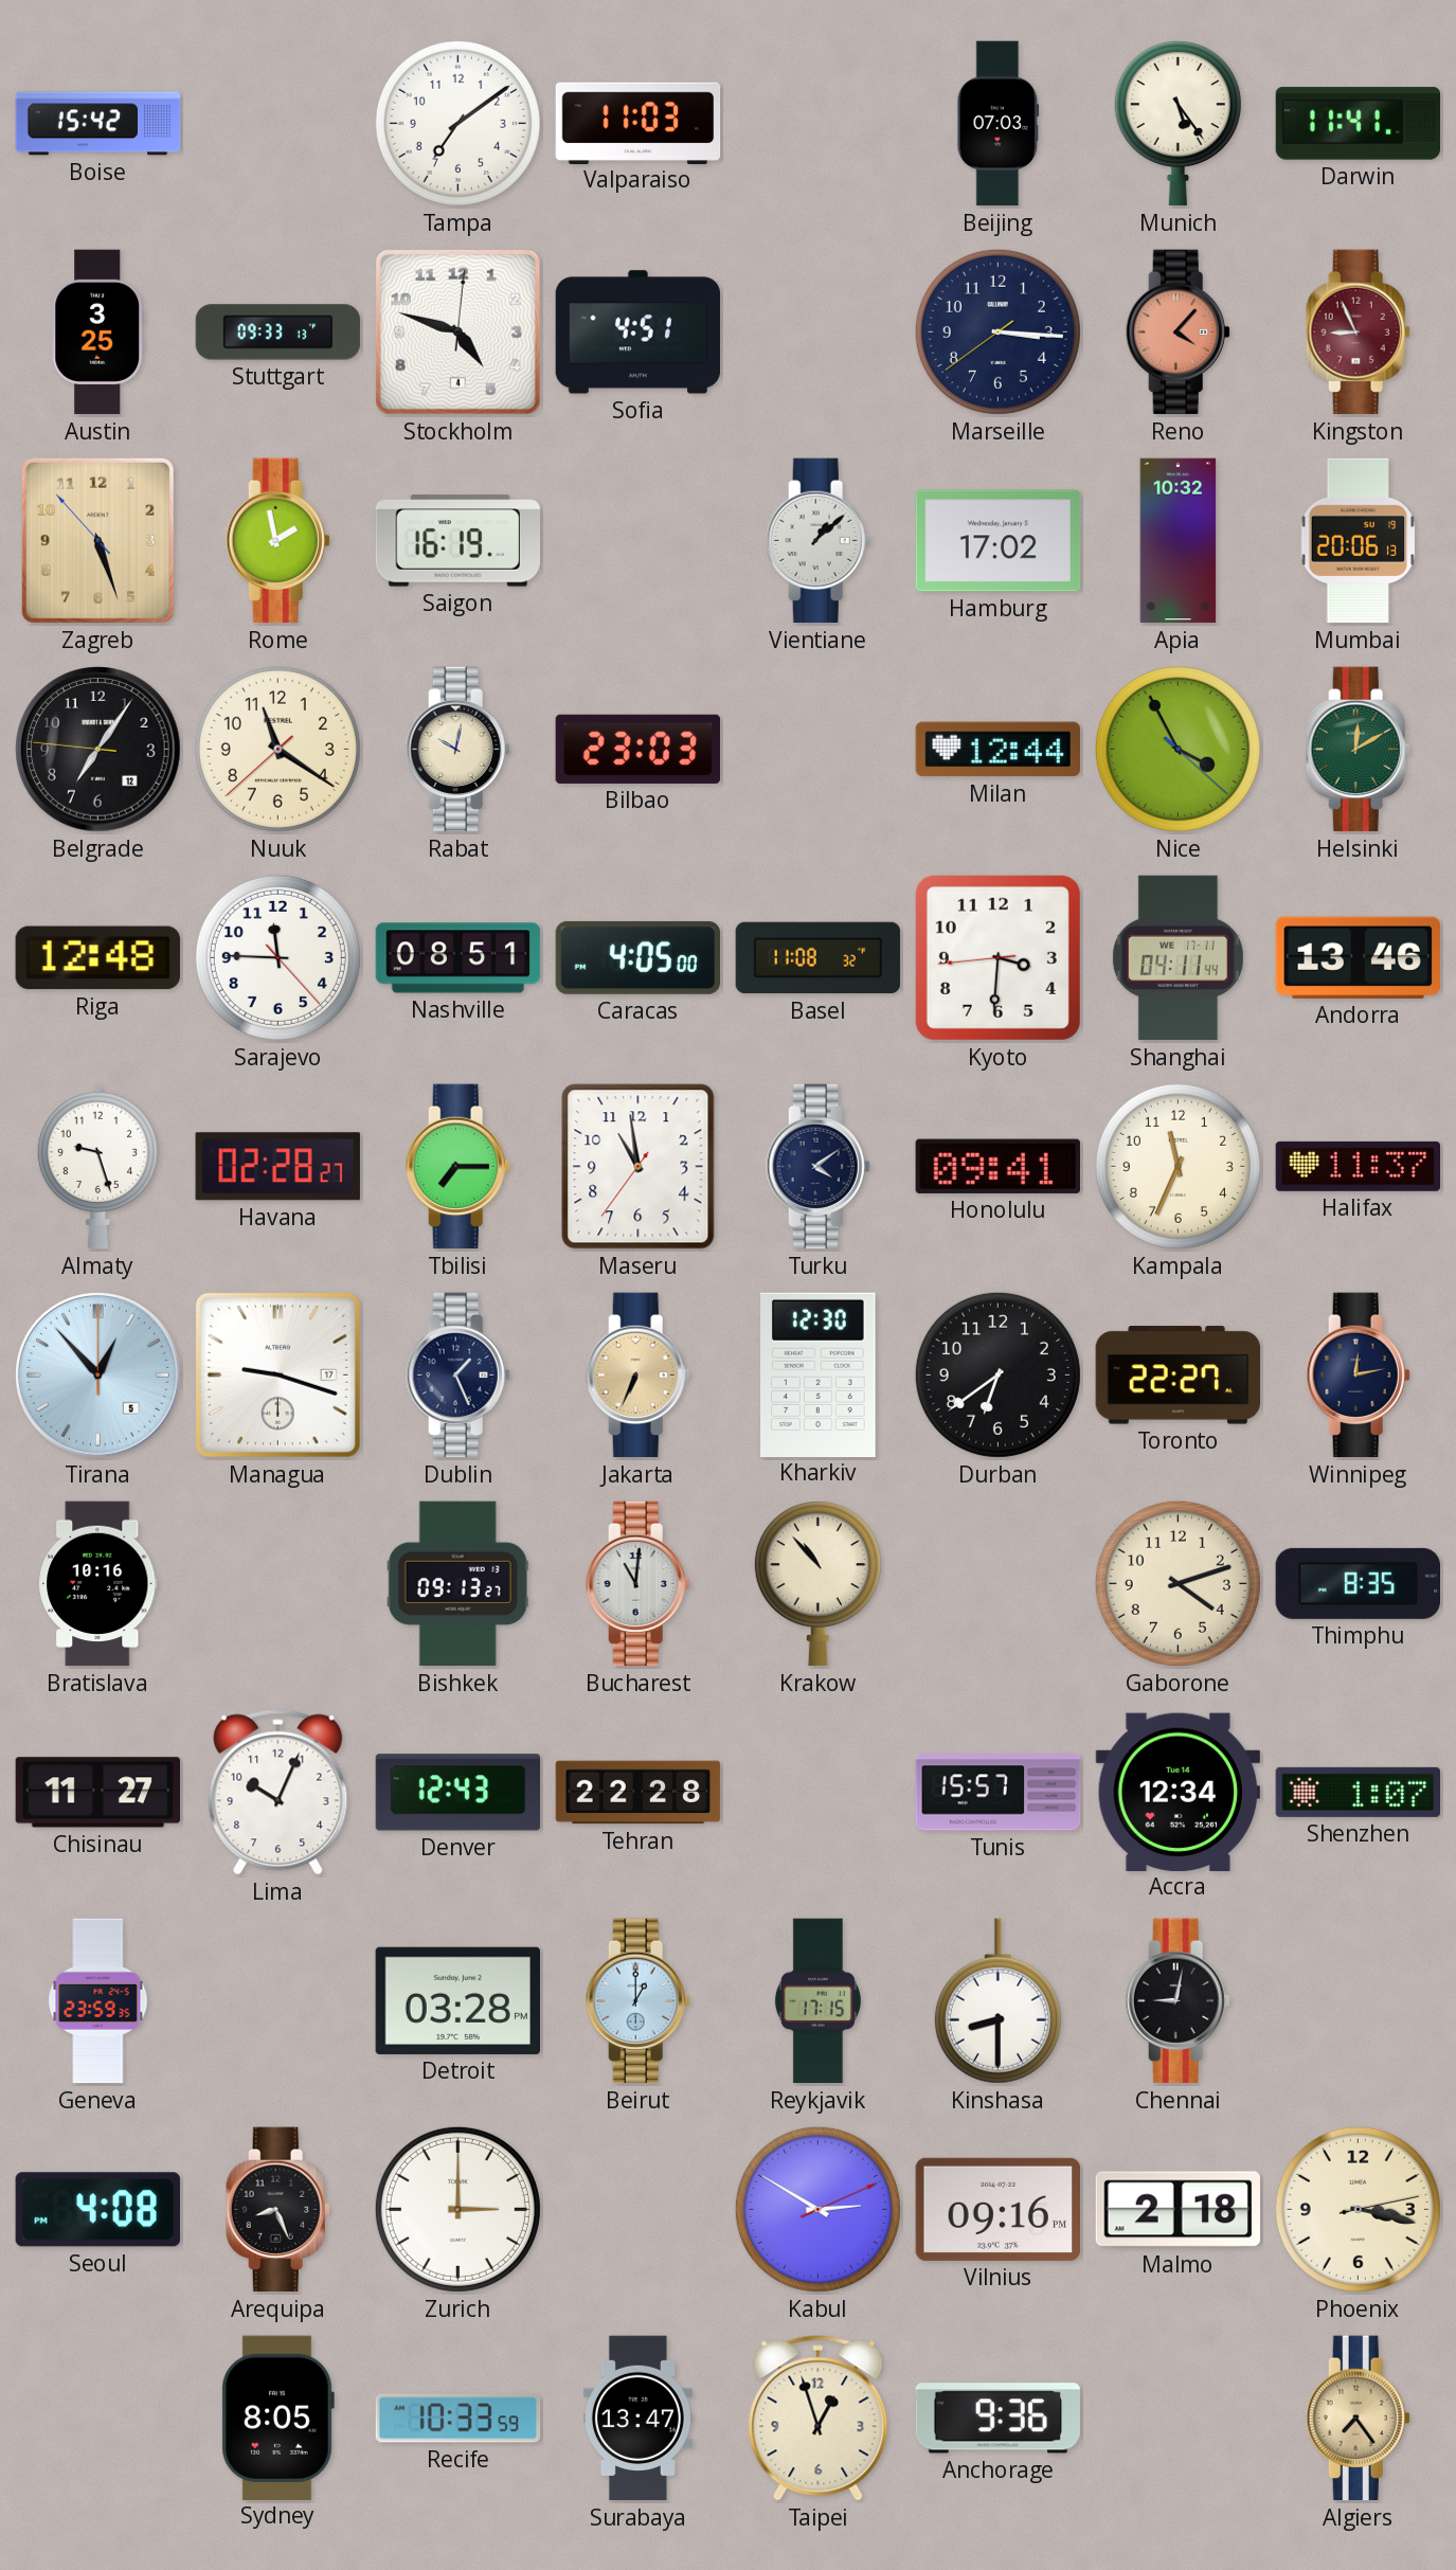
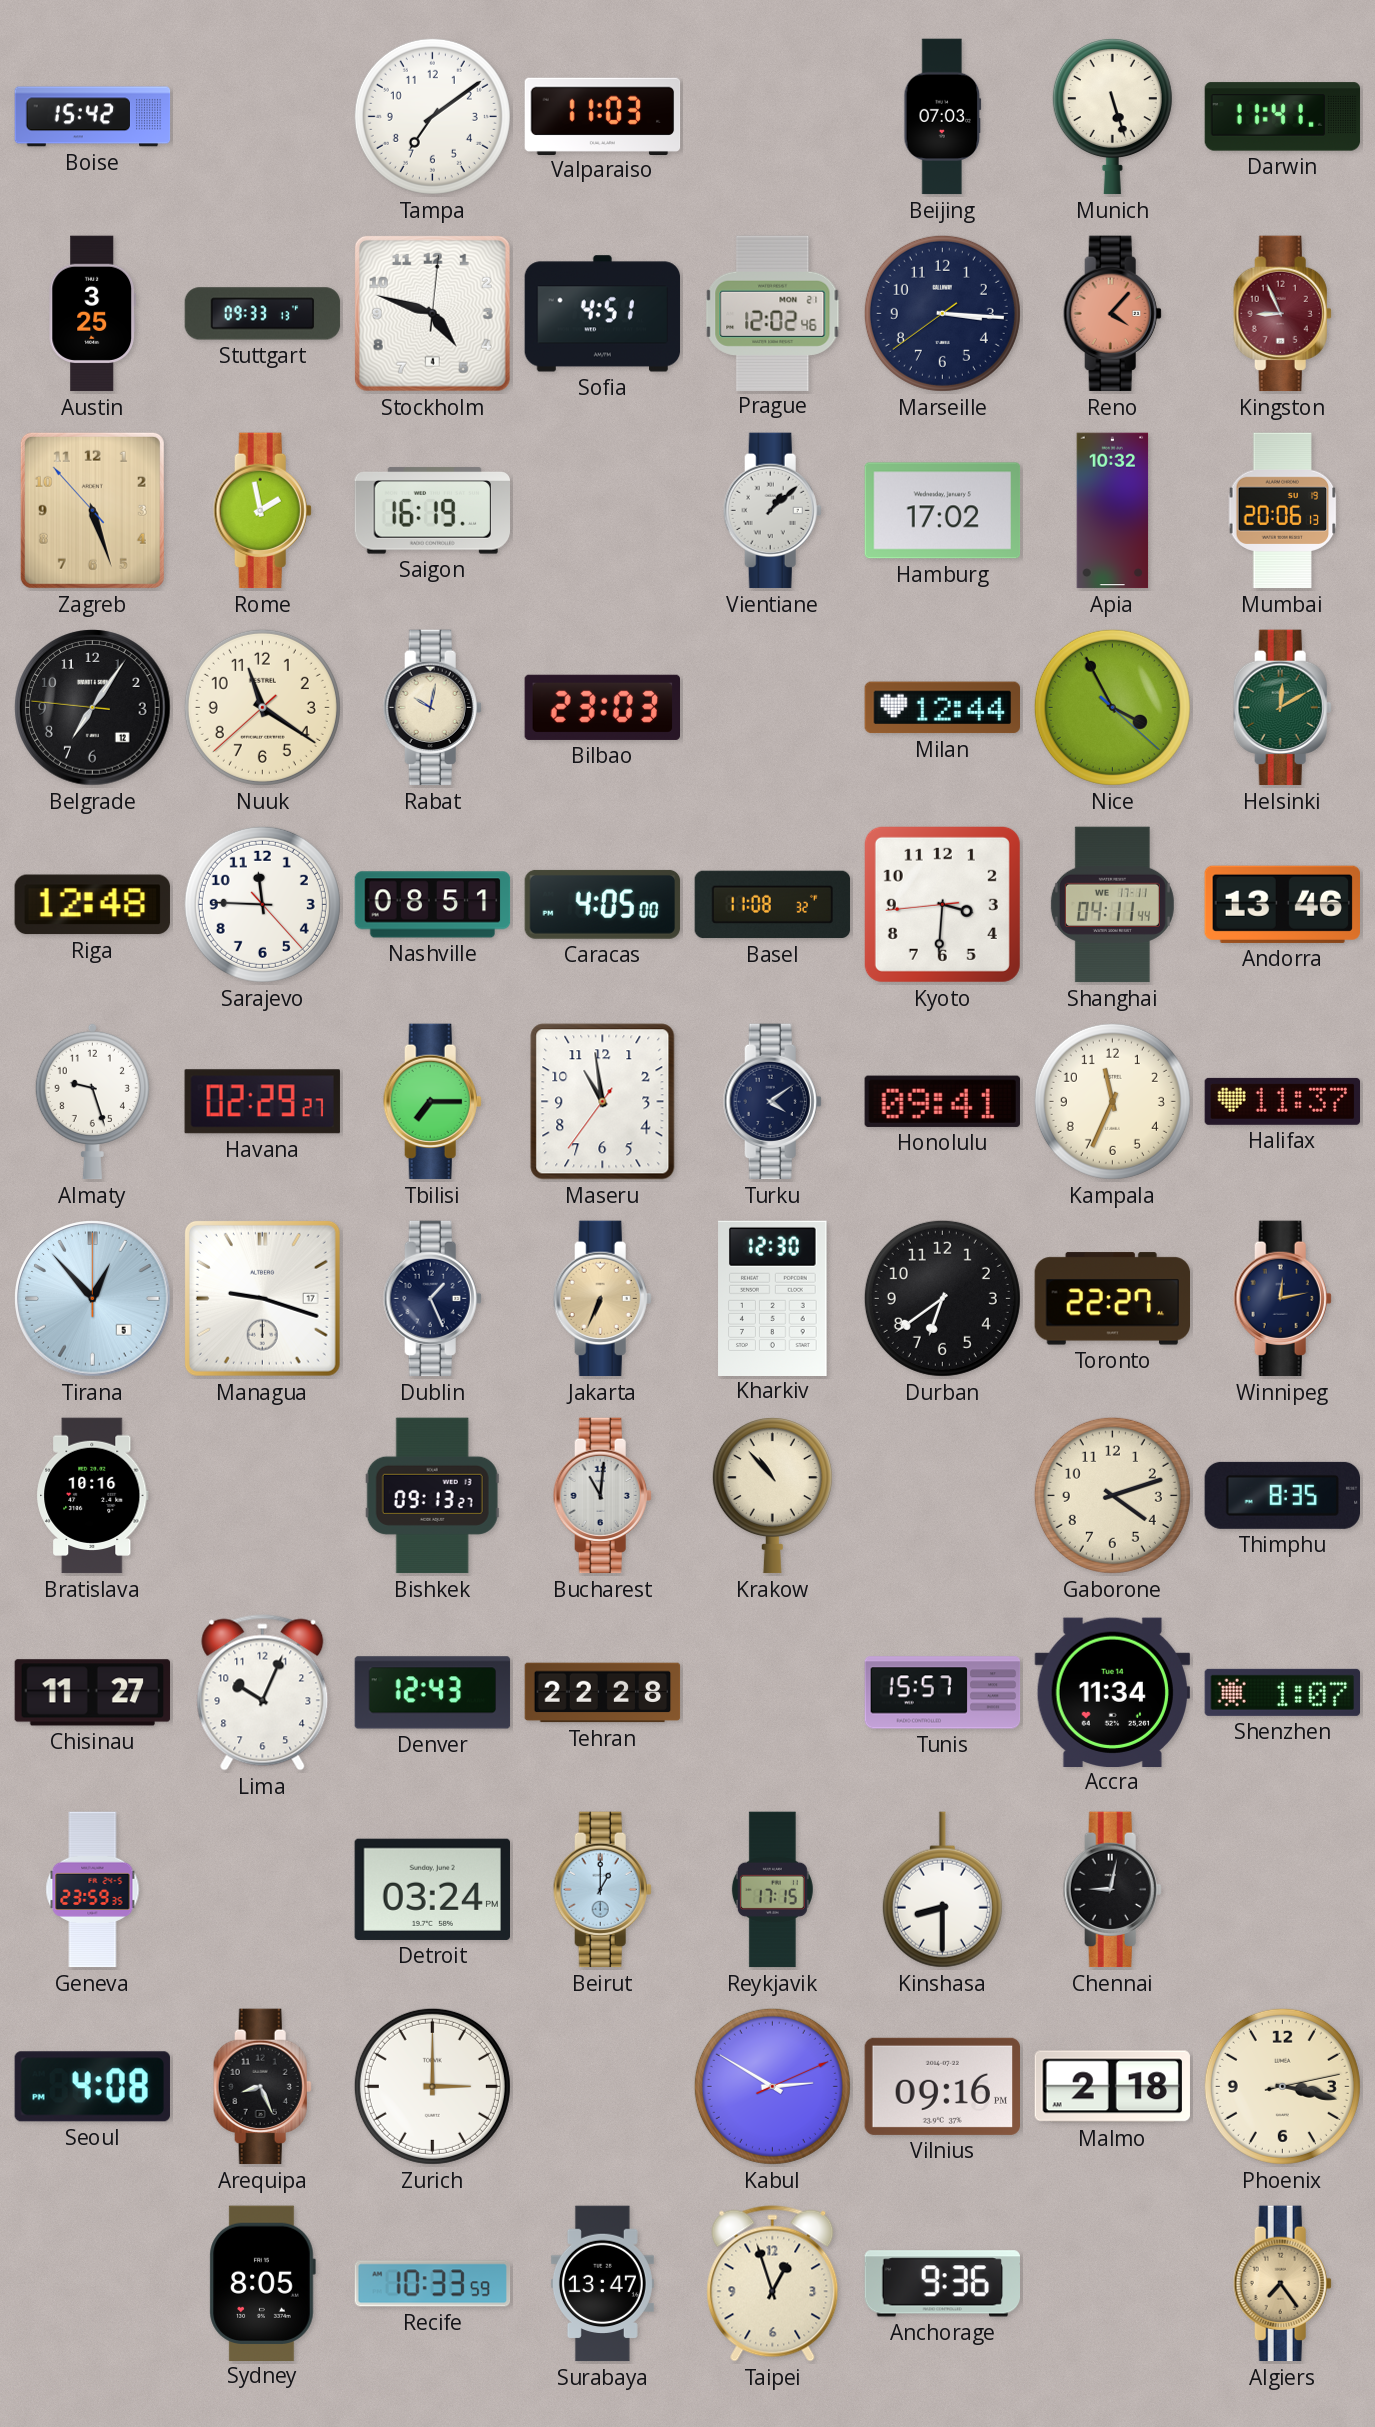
Munich: 5:24 -> 5:27
Prague: none -> 12:02
Havana: 02:28 -> 02:29
Accra: 12:34 -> 11:34
Detroit: 03:28 -> 03:24
